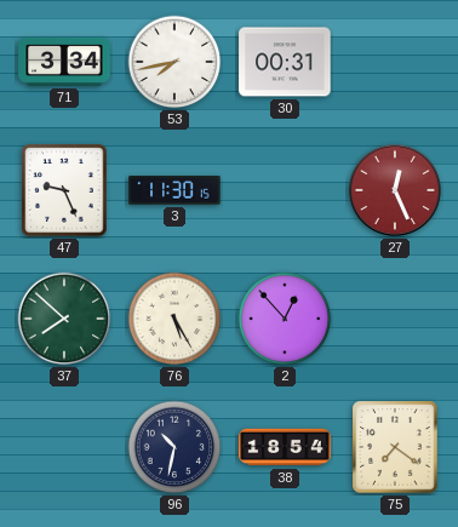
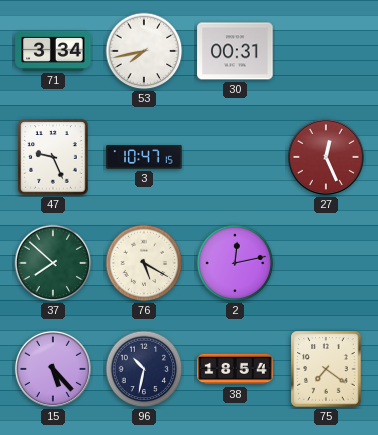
3: 11:30 -> 10:47
76: 5:25 -> 5:20
2: 12:53 -> 12:13
15: none -> 5:23
